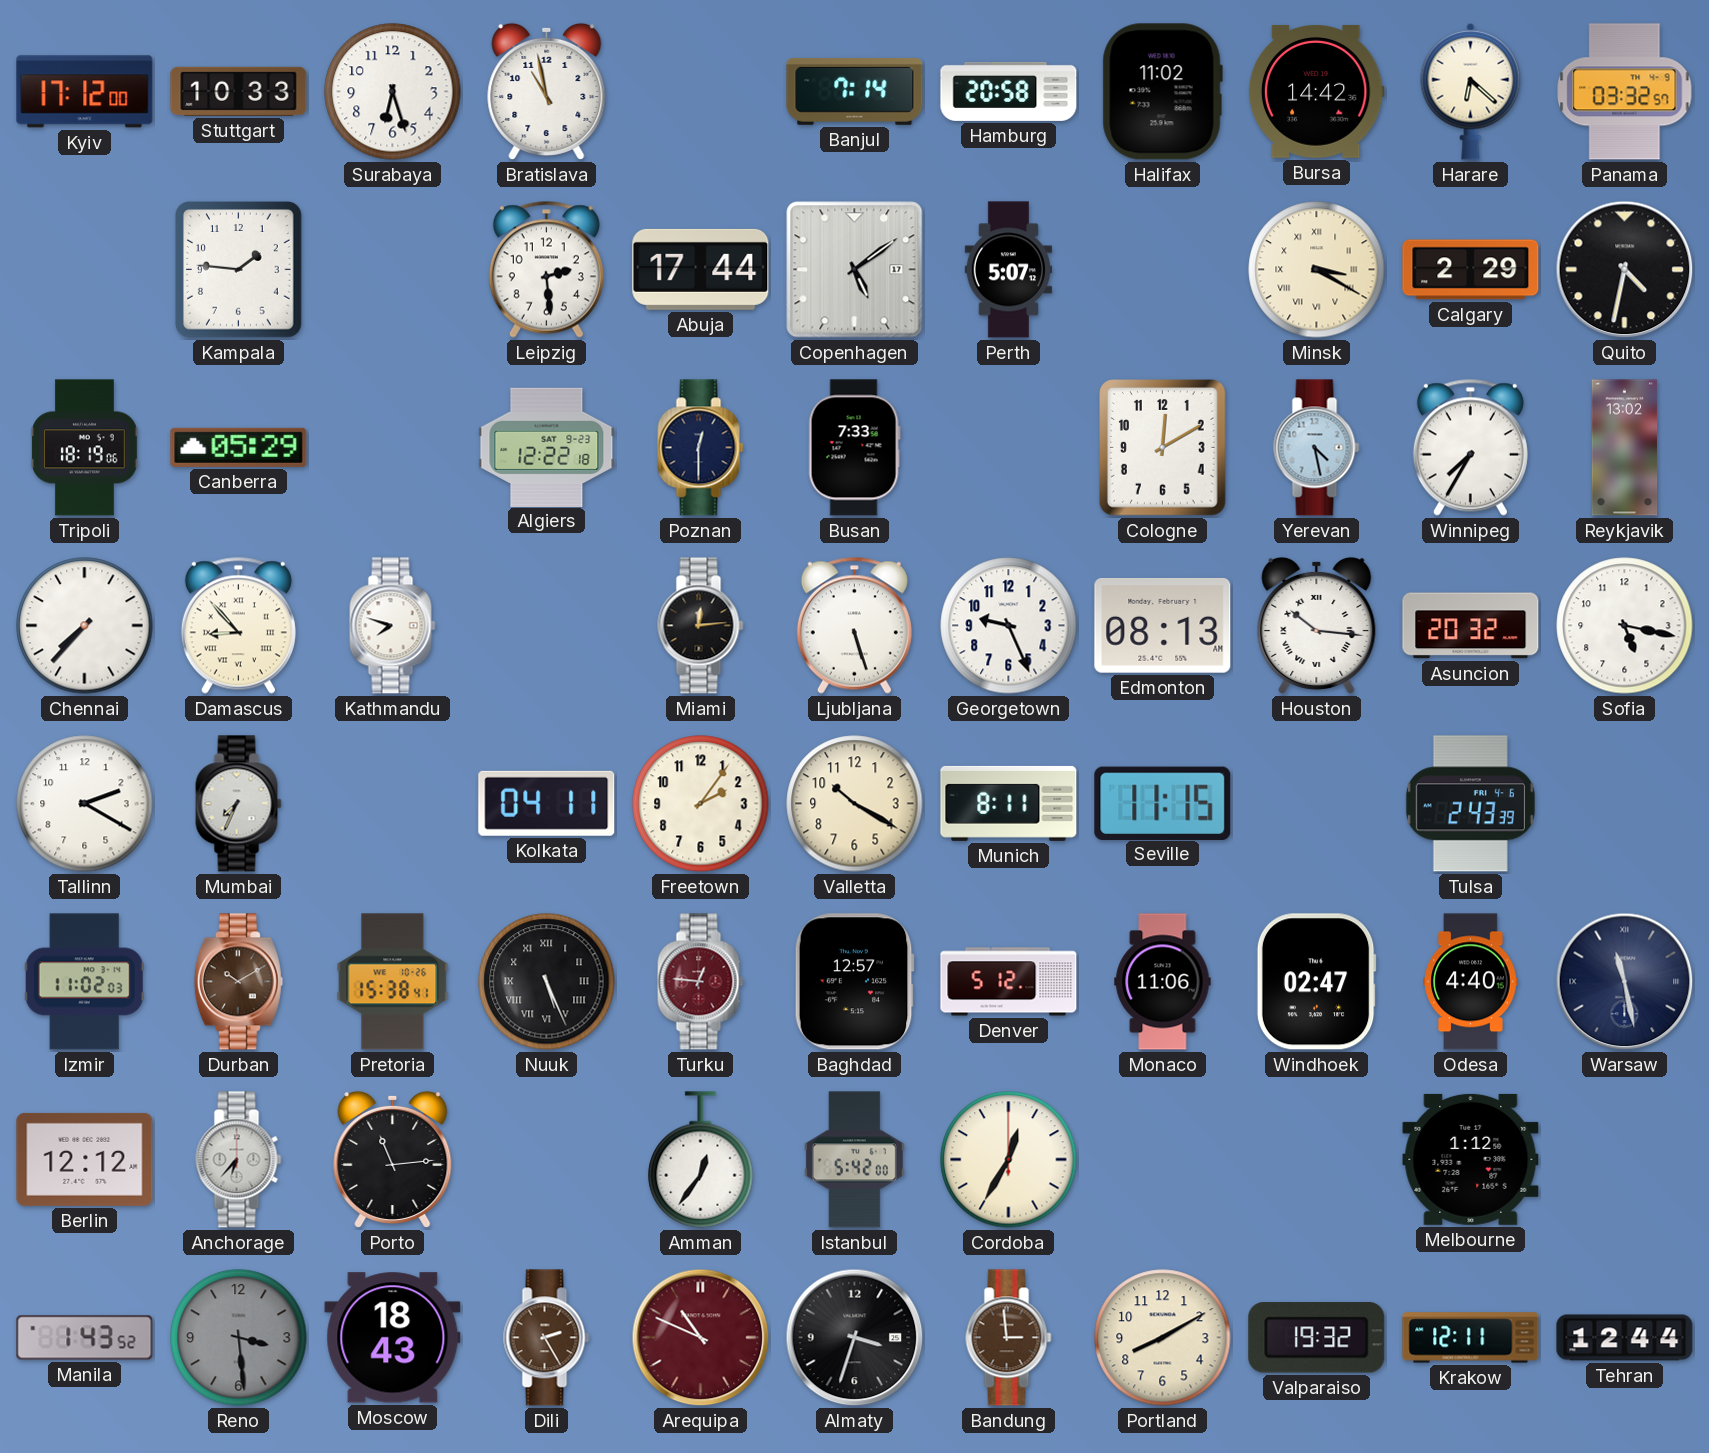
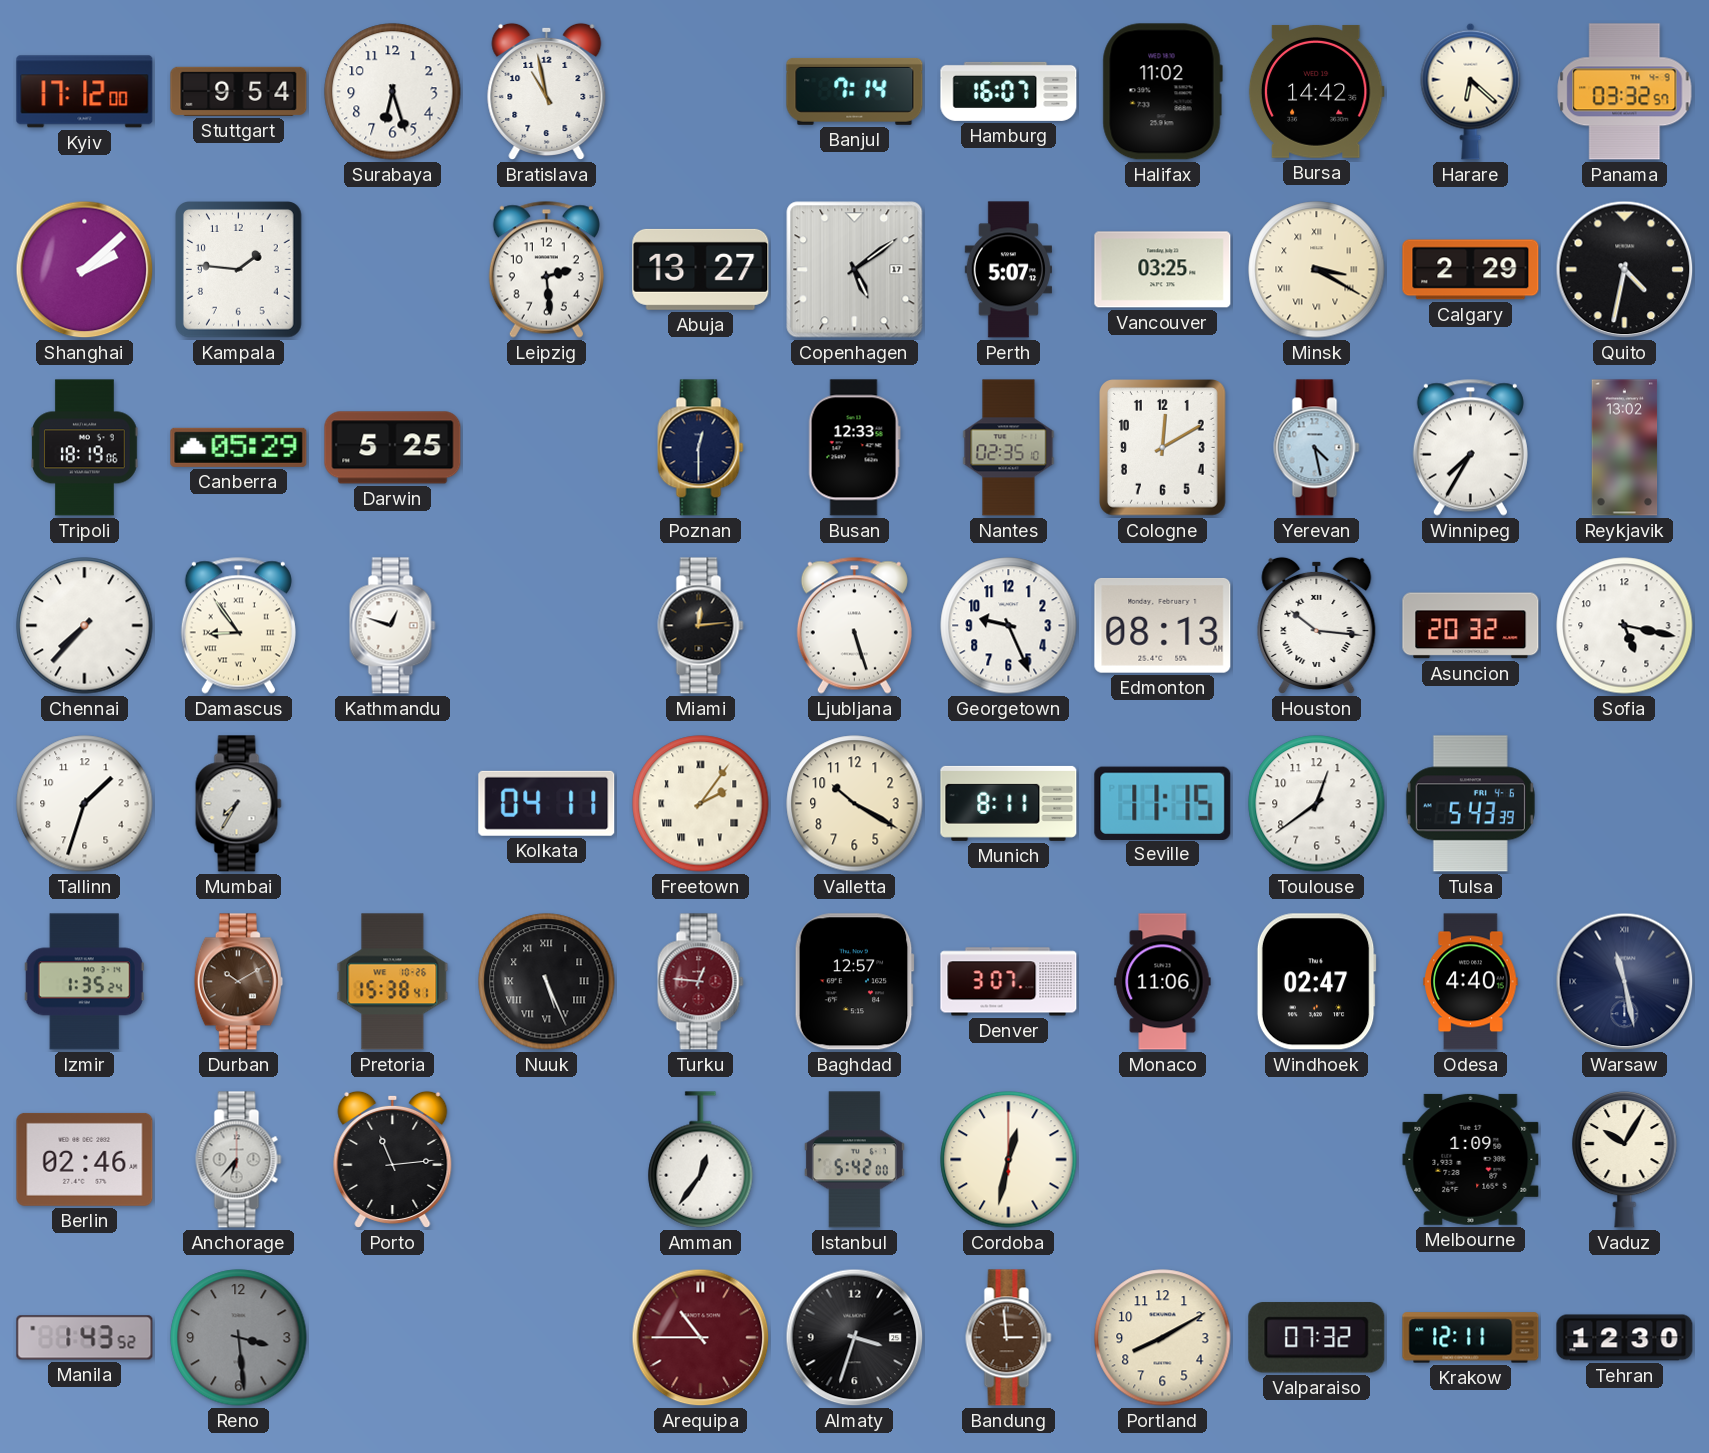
Stuttgart: 10:33 -> 9:54
Hamburg: 20:58 -> 16:07
Shanghai: none -> 2:08
Abuja: 17:44 -> 13:27
Vancouver: none -> 03:25
Darwin: none -> 5:25
Algiers: 12:22 -> none
Busan: 7:33 -> 12:33
Nantes: none -> 02:35
Damascus: 8:53 -> 8:54
Kathmandu: 7:48 -> 12:48
Tallinn: 2:20 -> 1:33
Mumbai: 7:34 -> 7:35
Freetown numerals: Arabic -> Roman
Toulouse: none -> 12:39
Tulsa: 2:43 -> 5:43
Izmir: 11:02 -> 1:35
Denver: 5:12 -> 3:07
Berlin: 12:12 -> 02:46
Cordoba: 12:35 -> 12:32
Melbourne: 1:12 -> 1:09
Vaduz: none -> 10:05
Moscow: 18:43 -> none
Dili: 2:25 -> none
Arequipa: 10:49 -> 10:45
Valparaiso: 19:32 -> 07:32
Tehran: 12:44 -> 12:30
